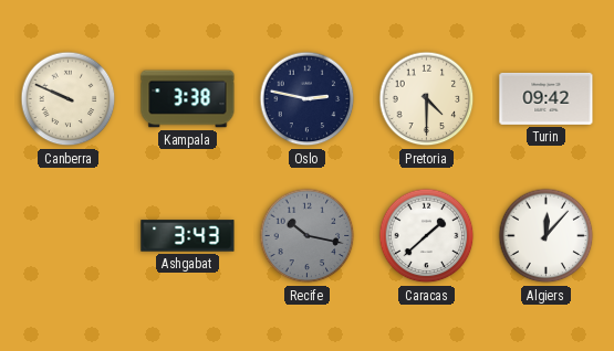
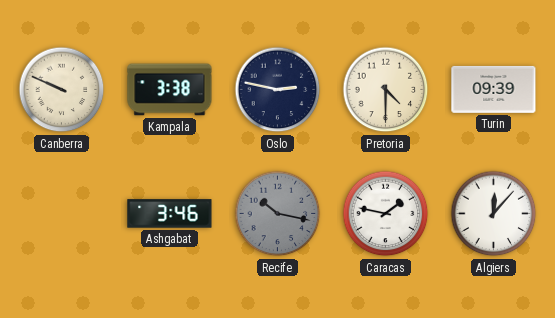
Turin: 09:42 -> 09:39
Ashgabat: 3:43 -> 3:46
Caracas: 1:38 -> 1:47
